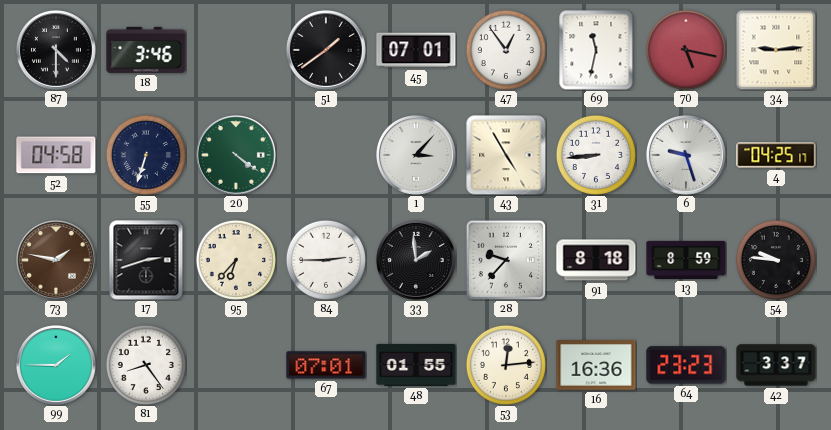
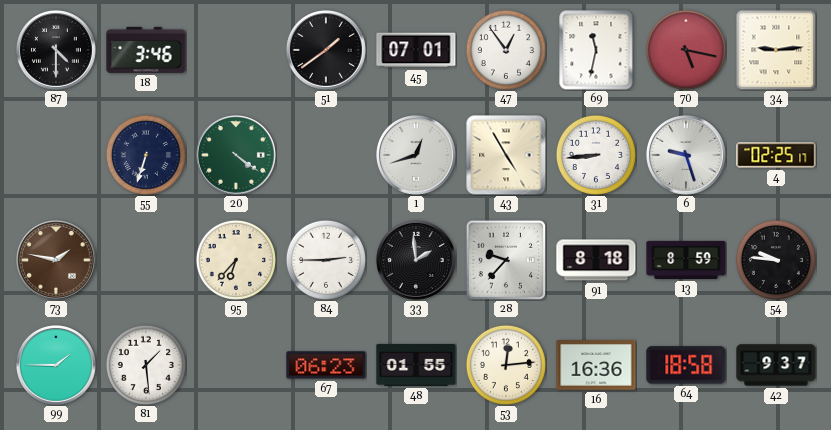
52: 04:58 -> none
1: 3:07 -> 12:42
4: 04:25 -> 02:25
17: 2:42 -> none
81: 8:24 -> 1:29
67: 07:01 -> 06:23
64: 23:23 -> 18:58
42: 3:37 -> 9:37
